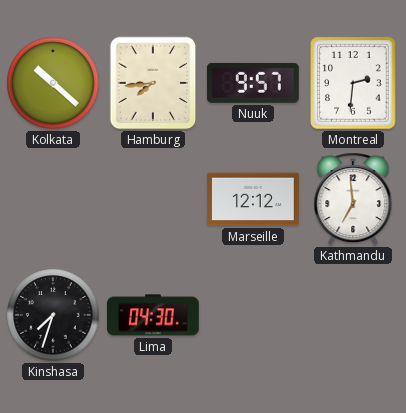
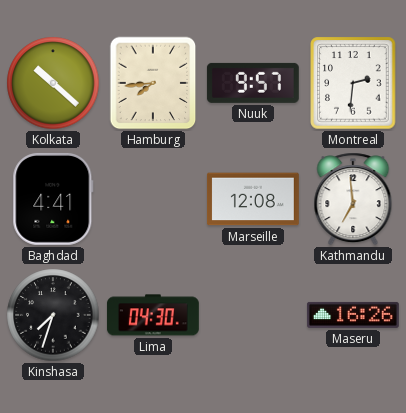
Baghdad: none -> 4:41
Marseille: 12:12 -> 12:08
Maseru: none -> 16:26
